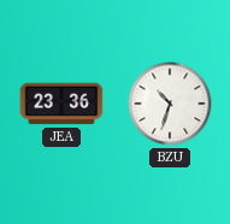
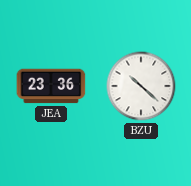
BZU: 10:33 -> 10:22
